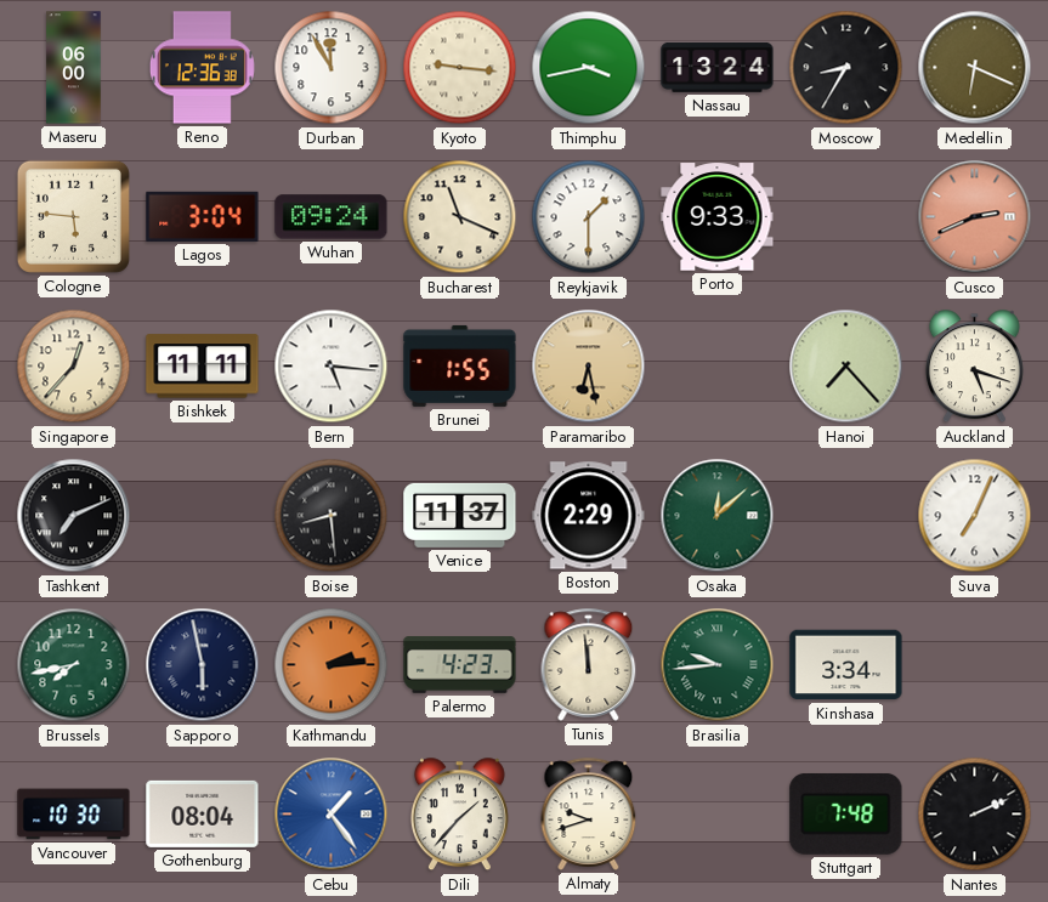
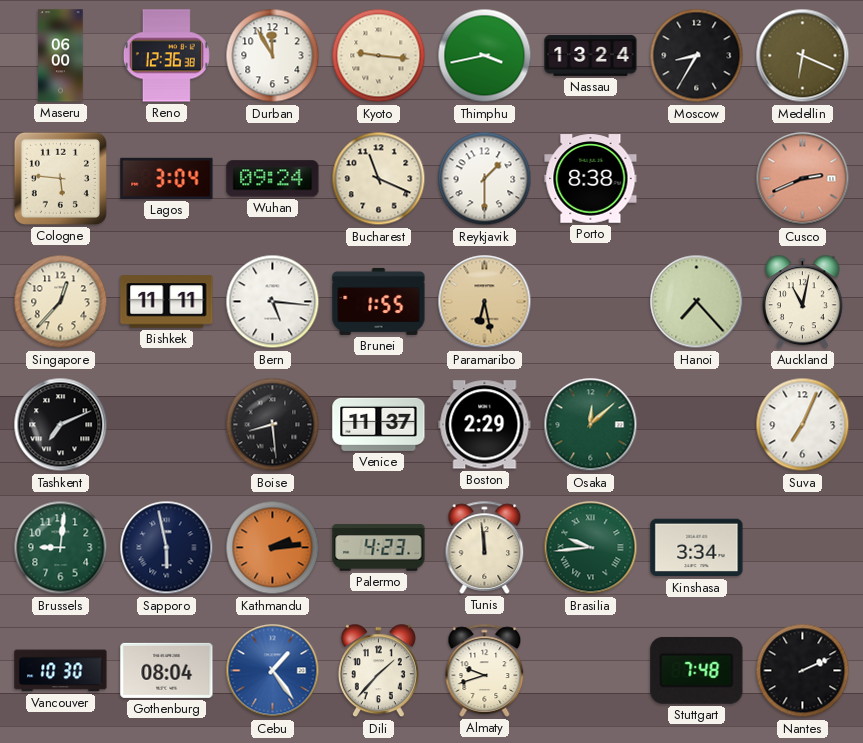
Porto: 9:33 -> 8:38
Auckland: 5:18 -> 11:02
Brussels: 7:43 -> 9:01
